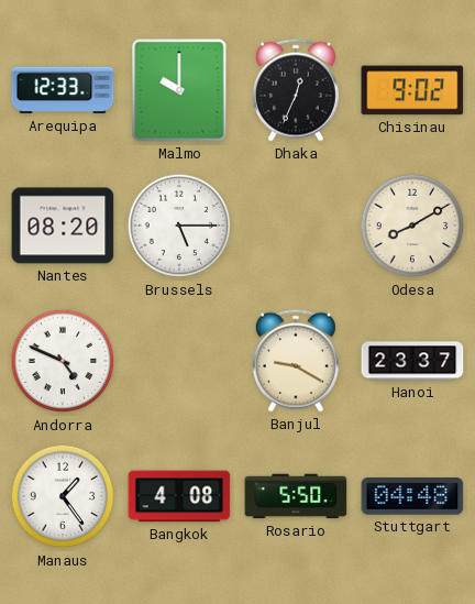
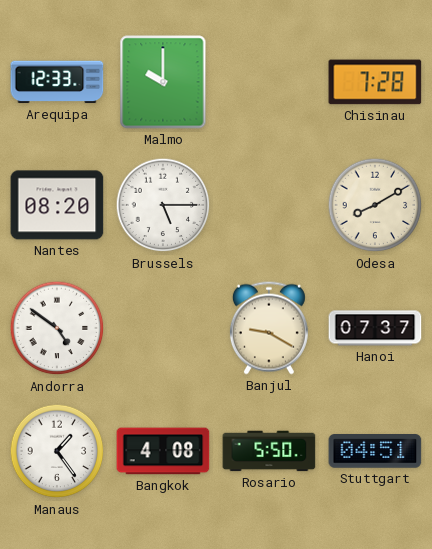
Dhaka: 12:34 -> none
Chisinau: 9:02 -> 7:28
Andorra: 4:49 -> 4:51
Hanoi: 23:37 -> 07:37
Stuttgart: 04:48 -> 04:51
